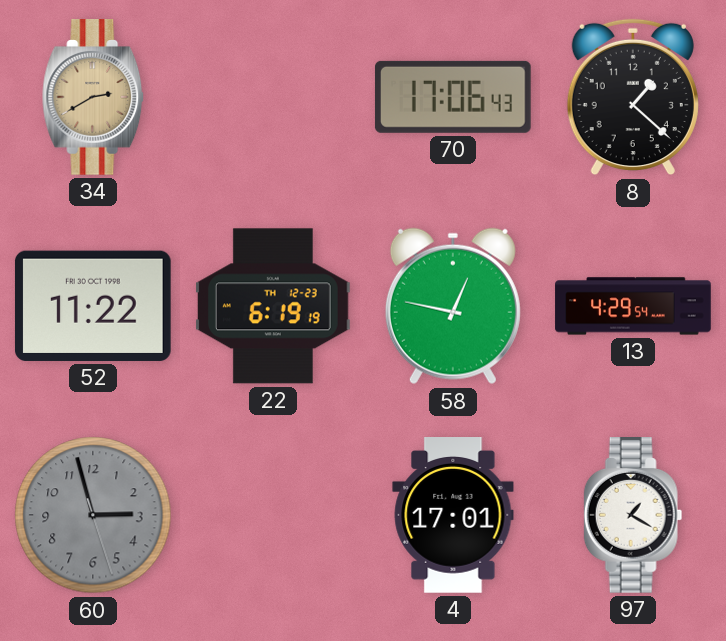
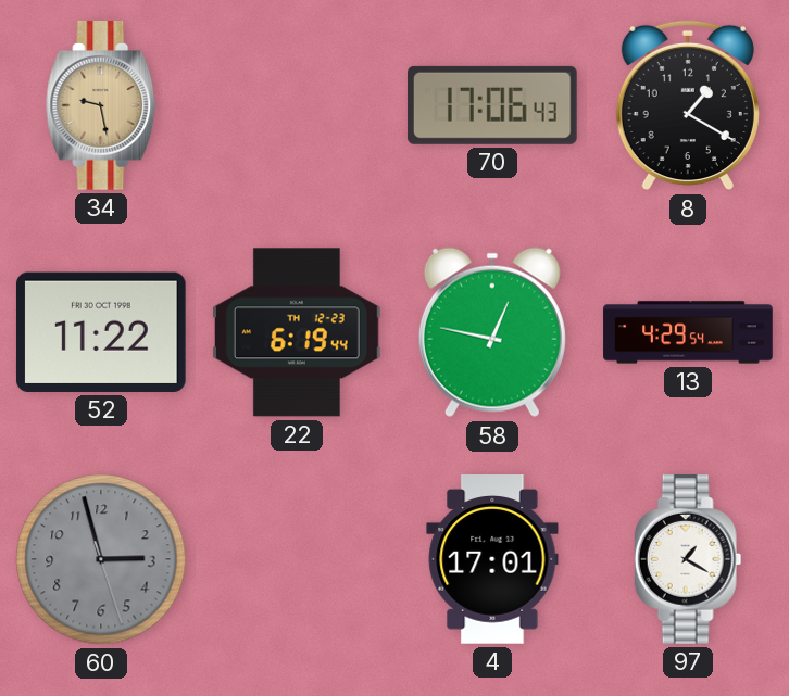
34: 2:40 -> 9:28
8: 1:22 -> 1:20
22: 6:19:19 -> 6:19:44
